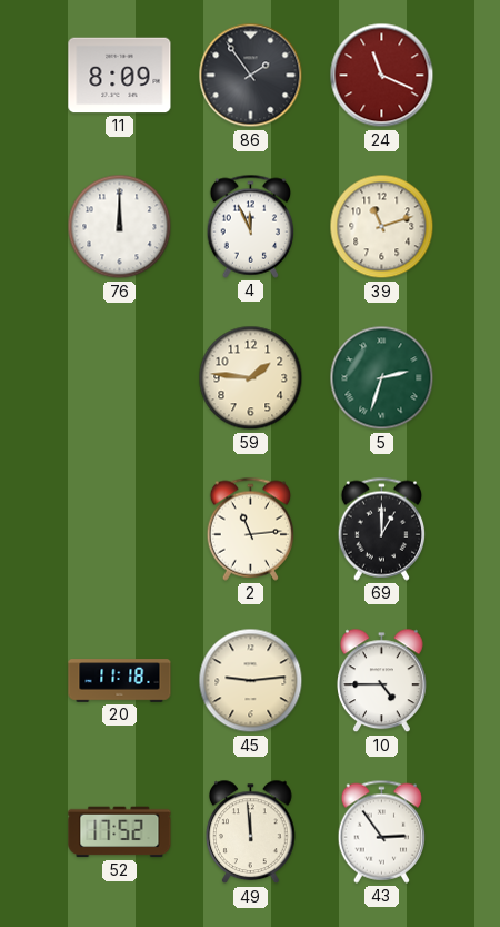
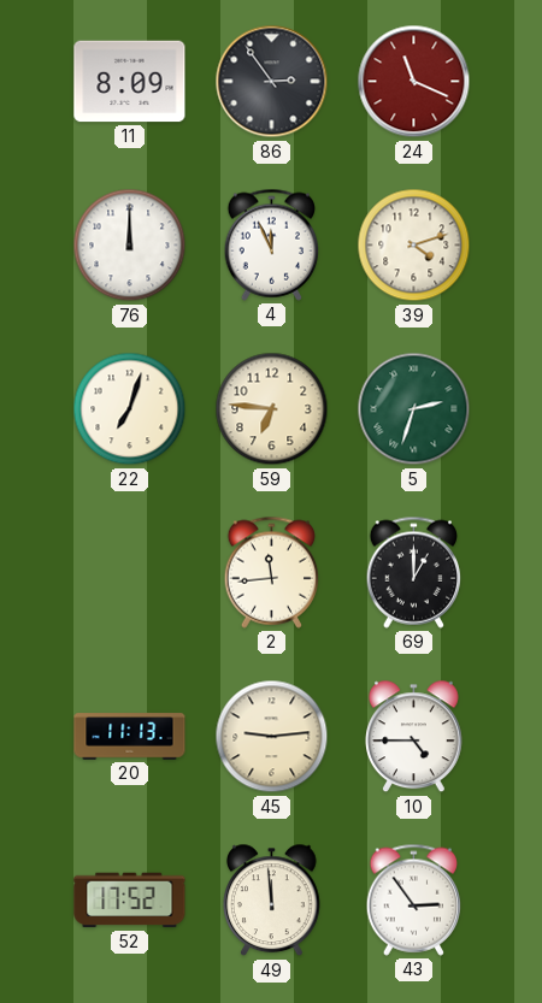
86: 1:54 -> 2:54
39: 11:12 -> 4:12
22: none -> 7:03
59: 1:46 -> 6:46
2: 11:14 -> 11:44
20: 11:18 -> 11:13
